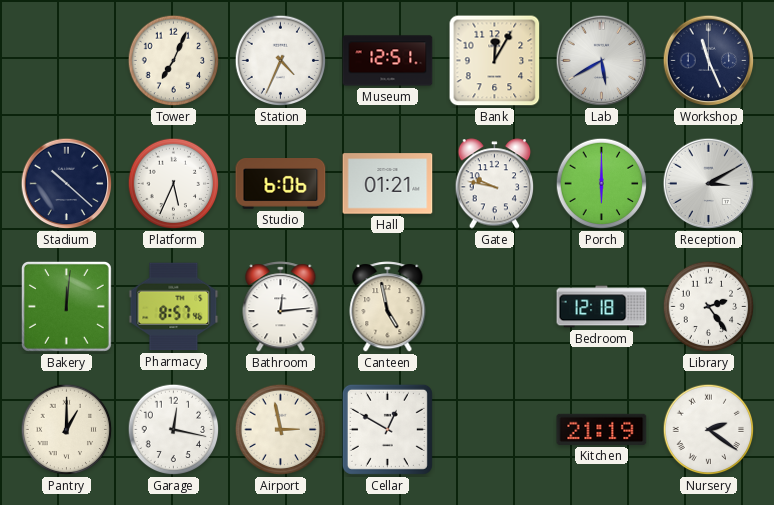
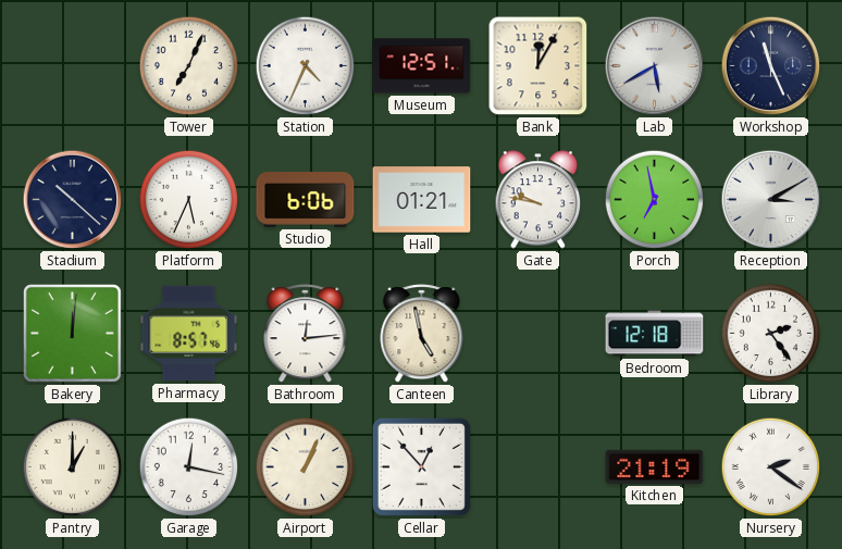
Porch: 6:00 -> 6:58
Airport: 2:58 -> 1:04
Cellar: 12:50 -> 12:53
